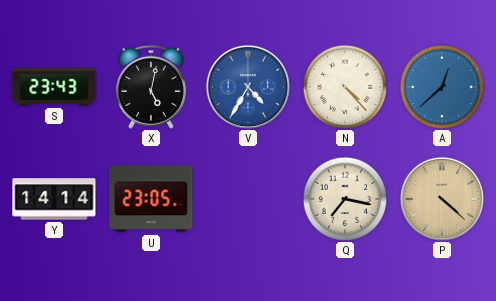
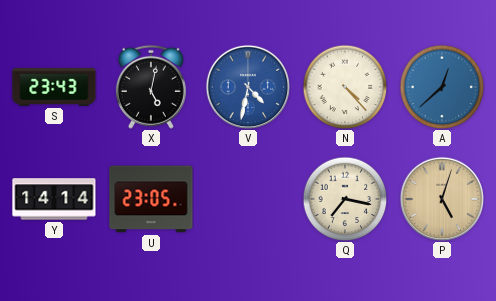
V: 4:35 -> 4:32
P: 4:22 -> 5:03
